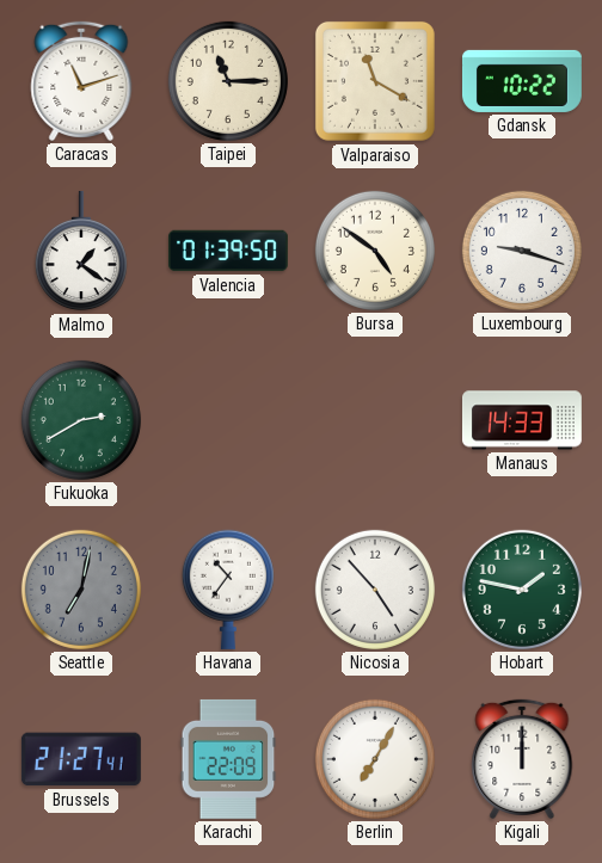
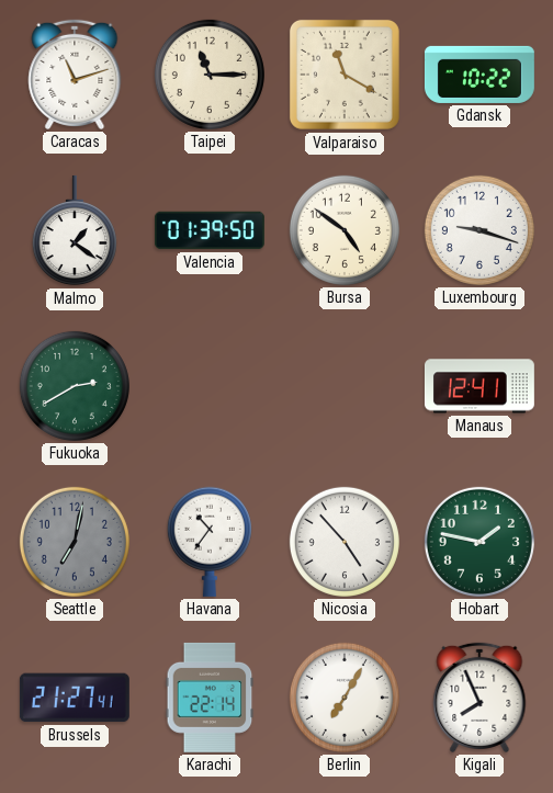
Manaus: 14:33 -> 12:41
Karachi: 22:09 -> 22:14
Kigali: 12:00 -> 7:56
